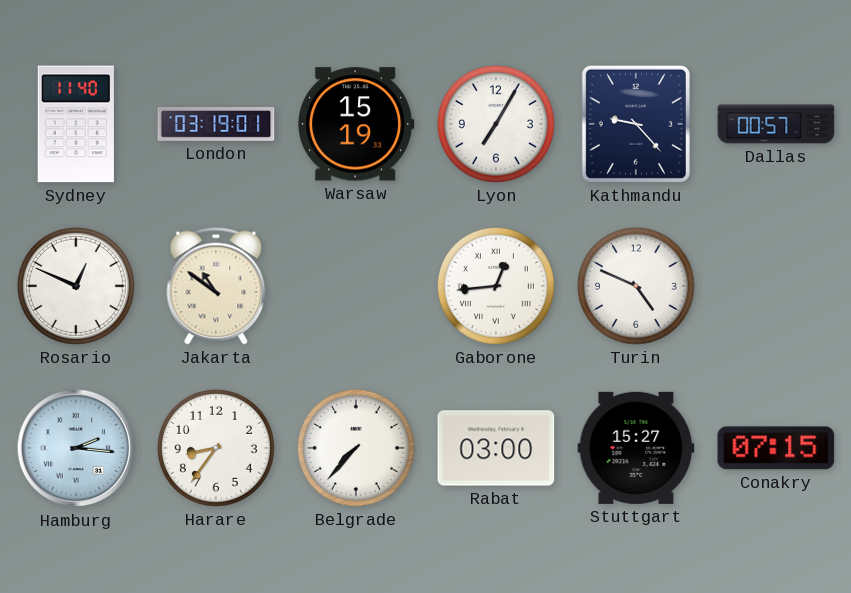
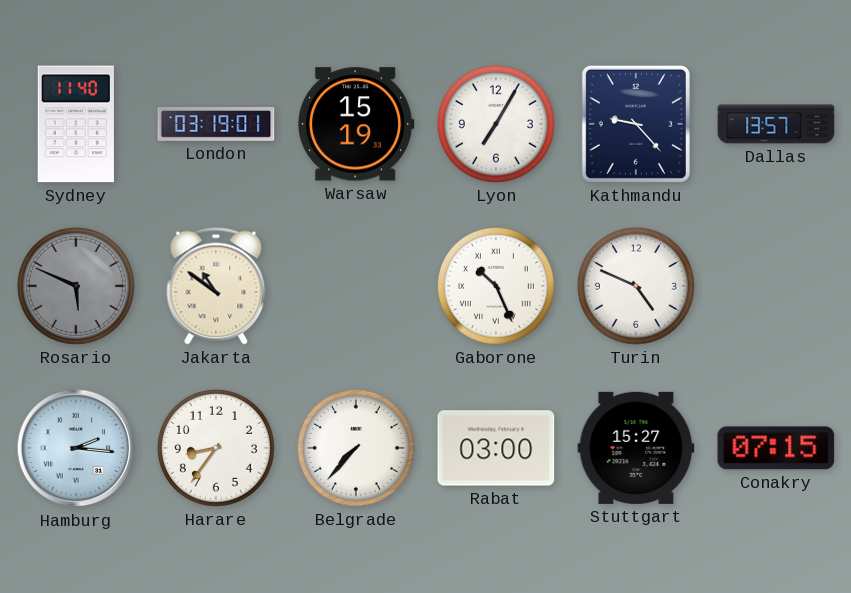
Dallas: 00:57 -> 13:57
Rosario: 12:49 -> 5:49
Rosario dial: white -> grey
Gaborone: 12:44 -> 10:26
